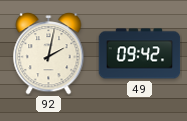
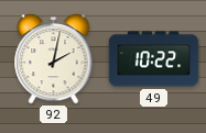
49: 09:42 -> 10:22
